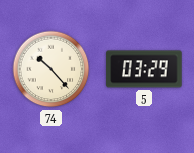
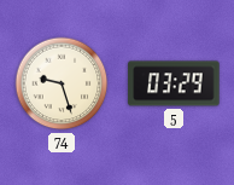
74: 10:23 -> 9:27
